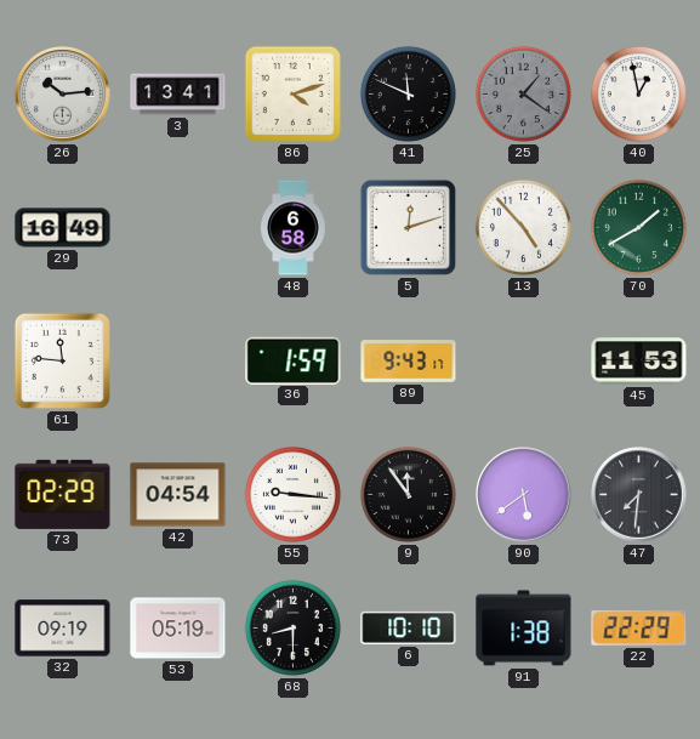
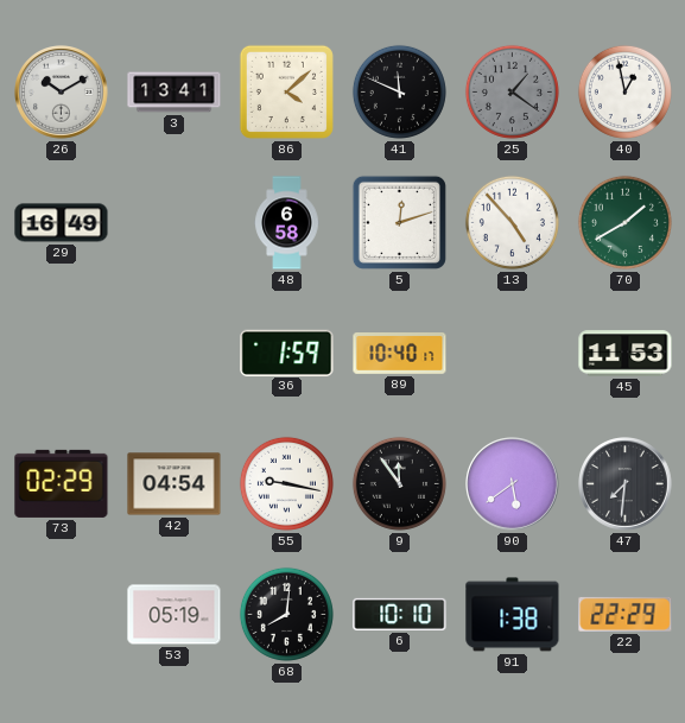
26: 10:14 -> 10:10
86: 4:12 -> 4:08
61: 11:46 -> none
89: 9:43 -> 10:40
55: 9:16 -> 9:17
32: 09:19 -> none
68: 8:30 -> 8:01
